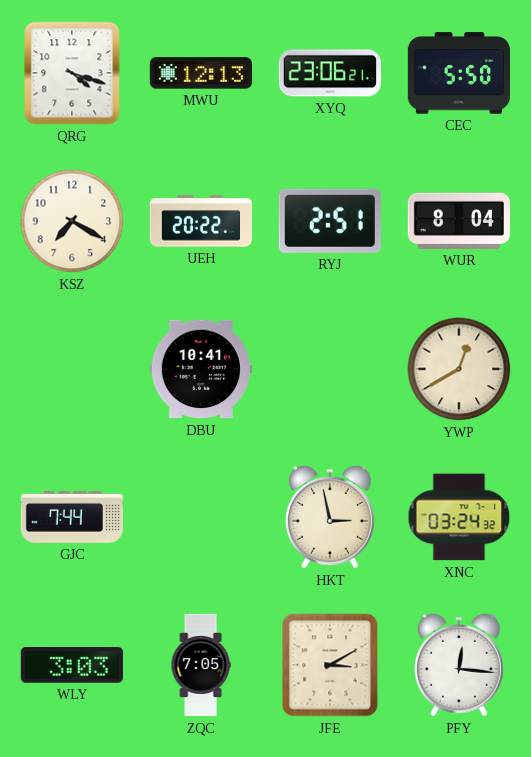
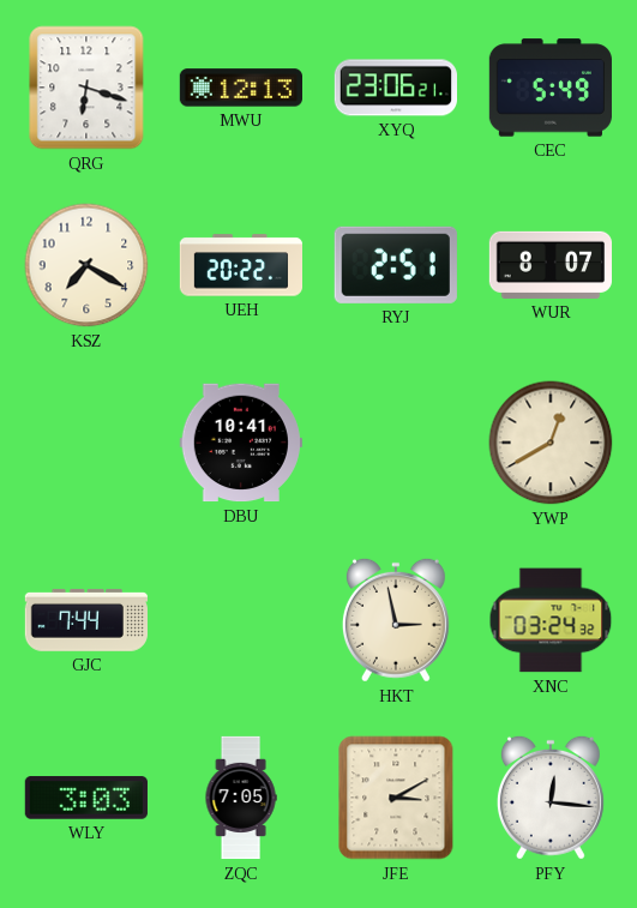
QRG: 4:18 -> 6:18
CEC: 5:50 -> 5:49
WUR: 8:04 -> 8:07
